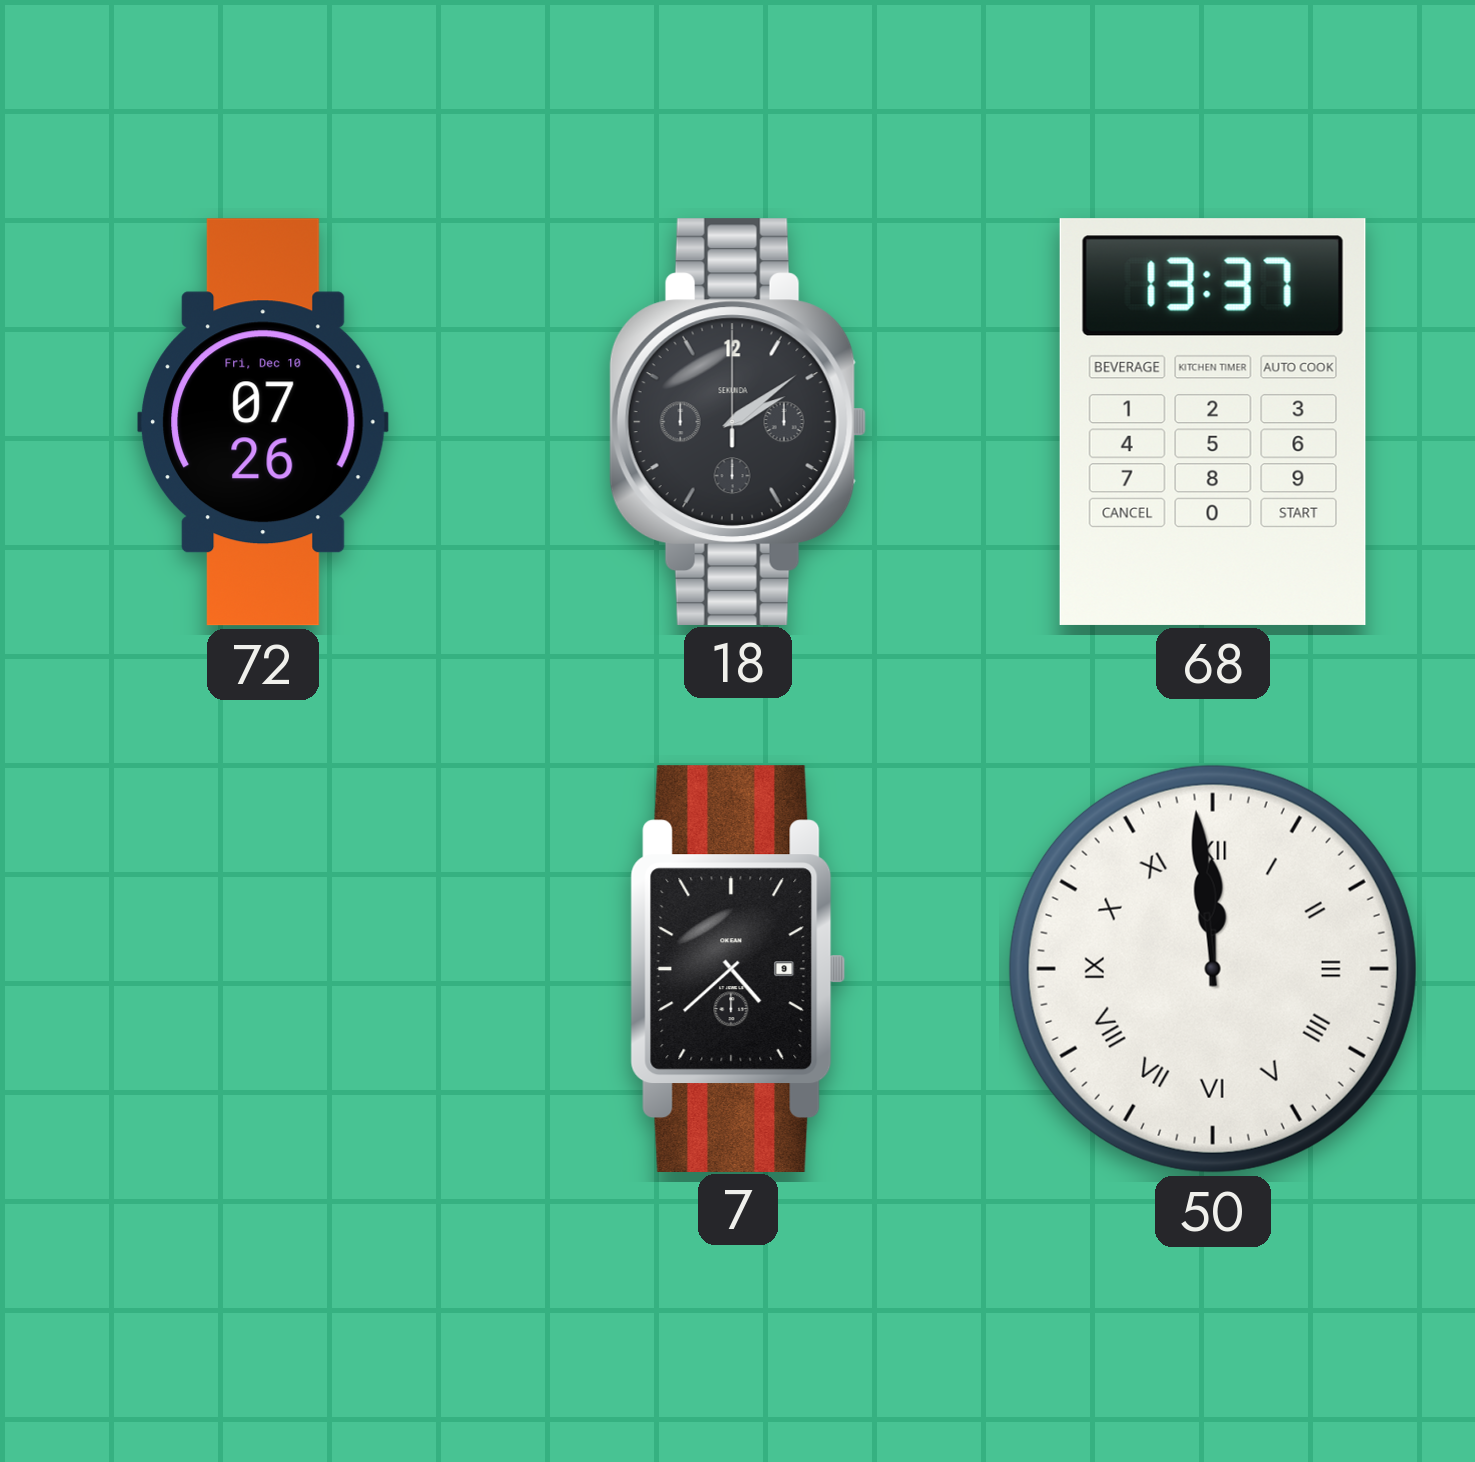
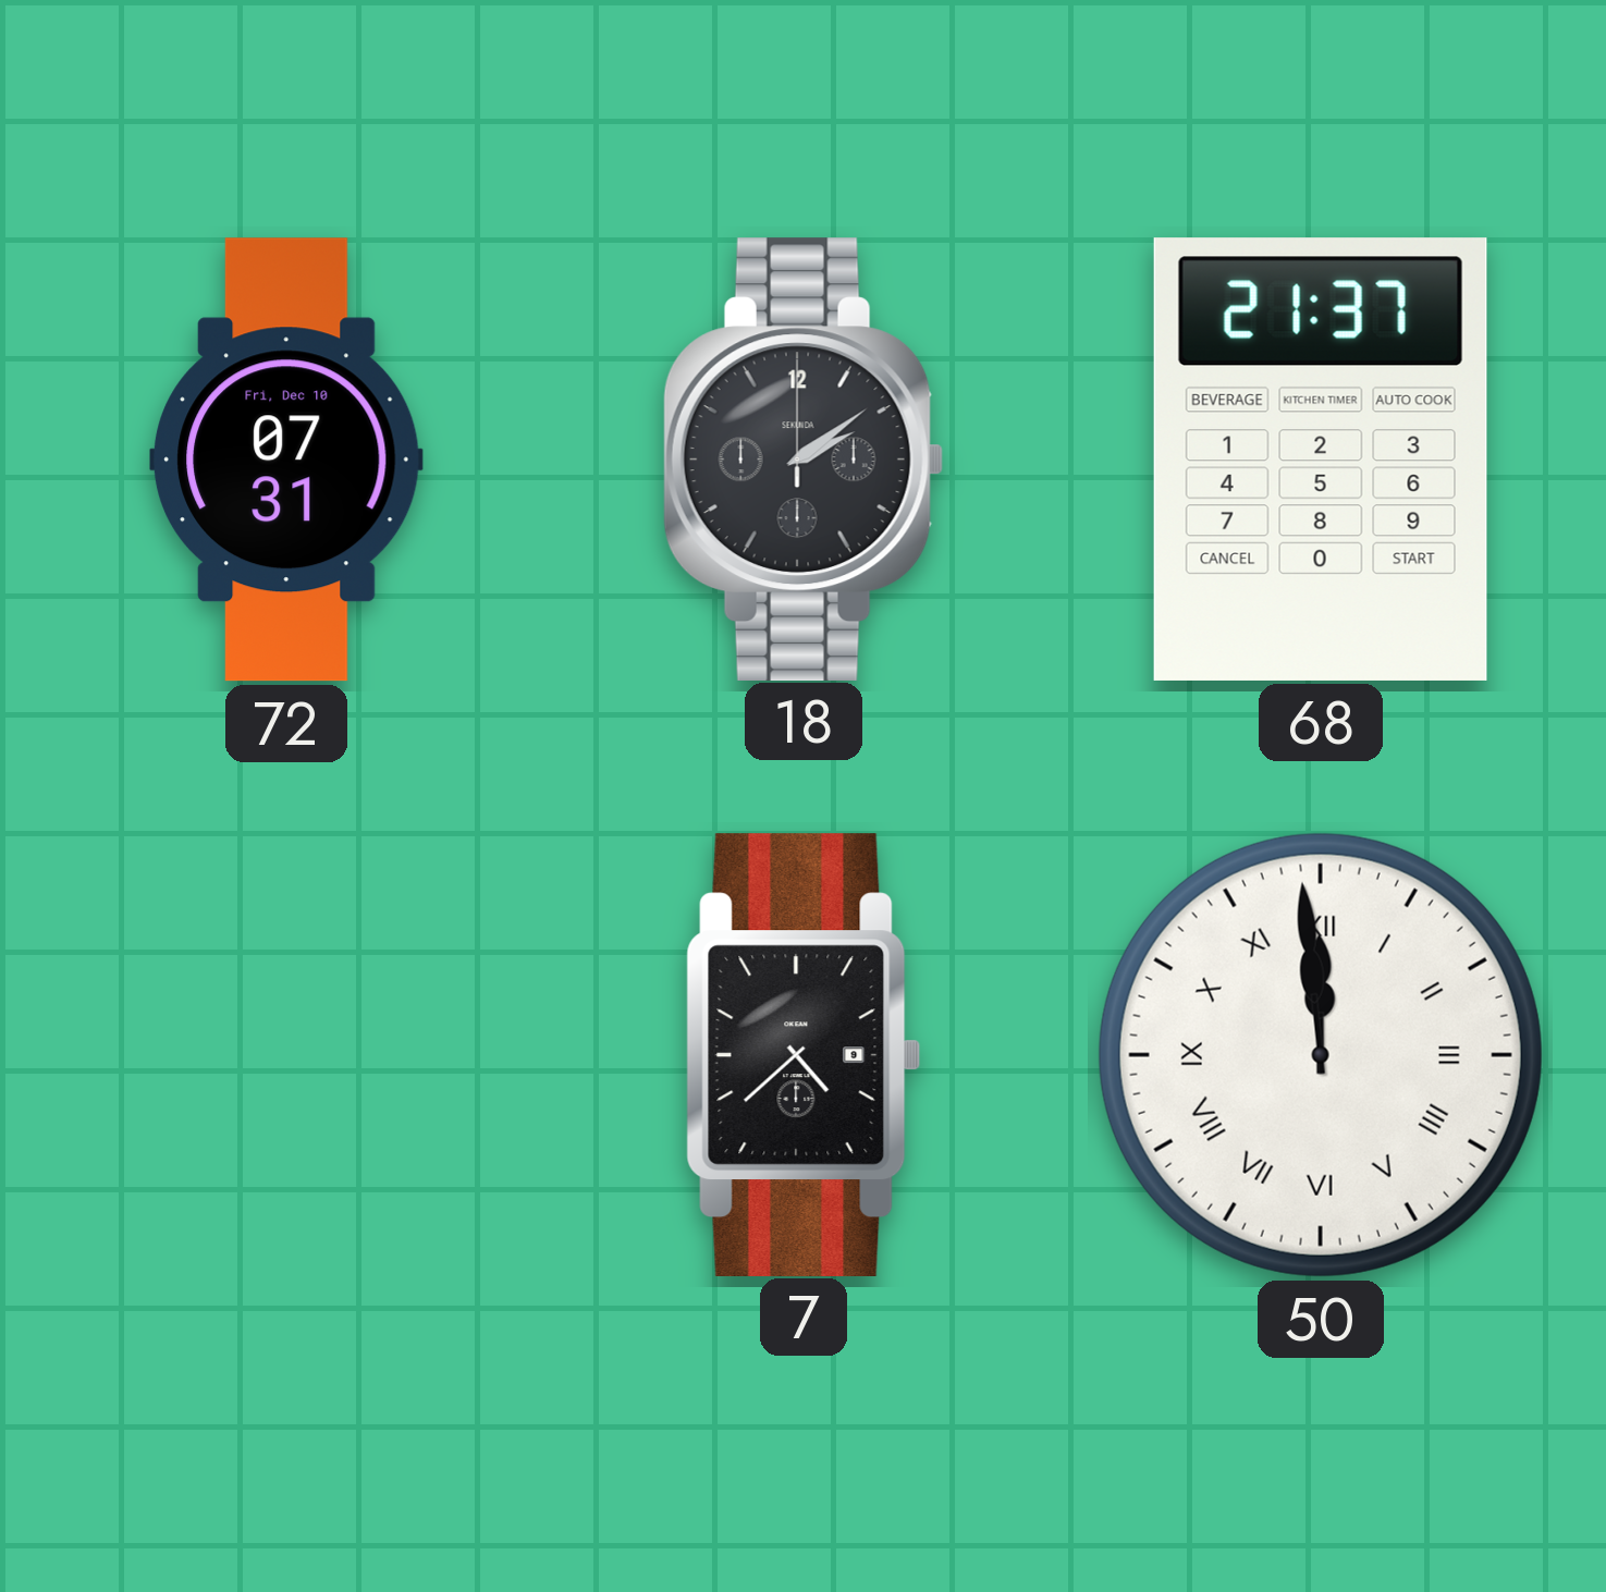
72: 07:26 -> 07:31
68: 13:37 -> 21:37
